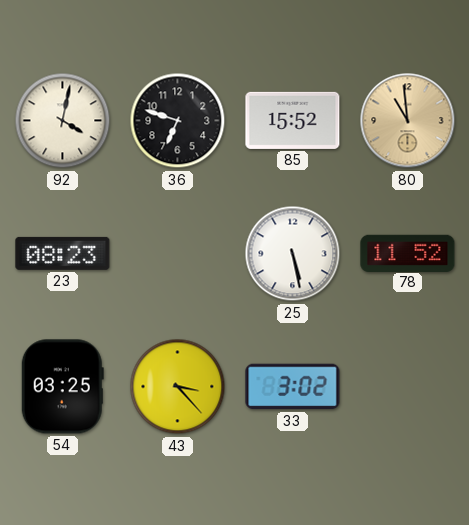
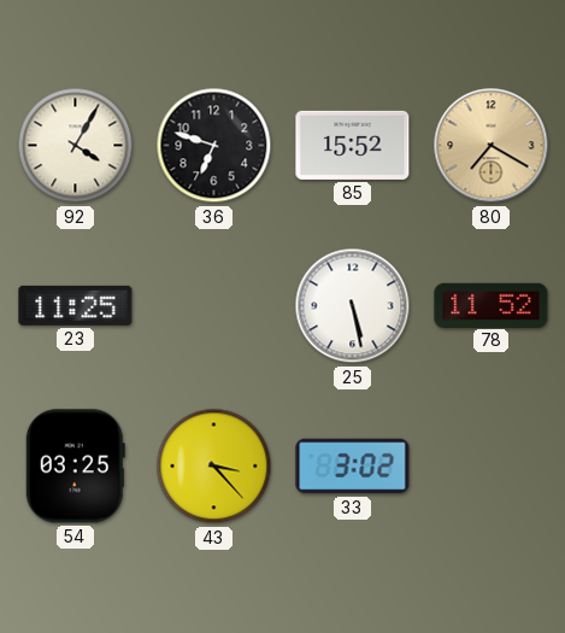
92: 4:02 -> 4:05
80: 10:59 -> 7:20
23: 08:23 -> 11:25
